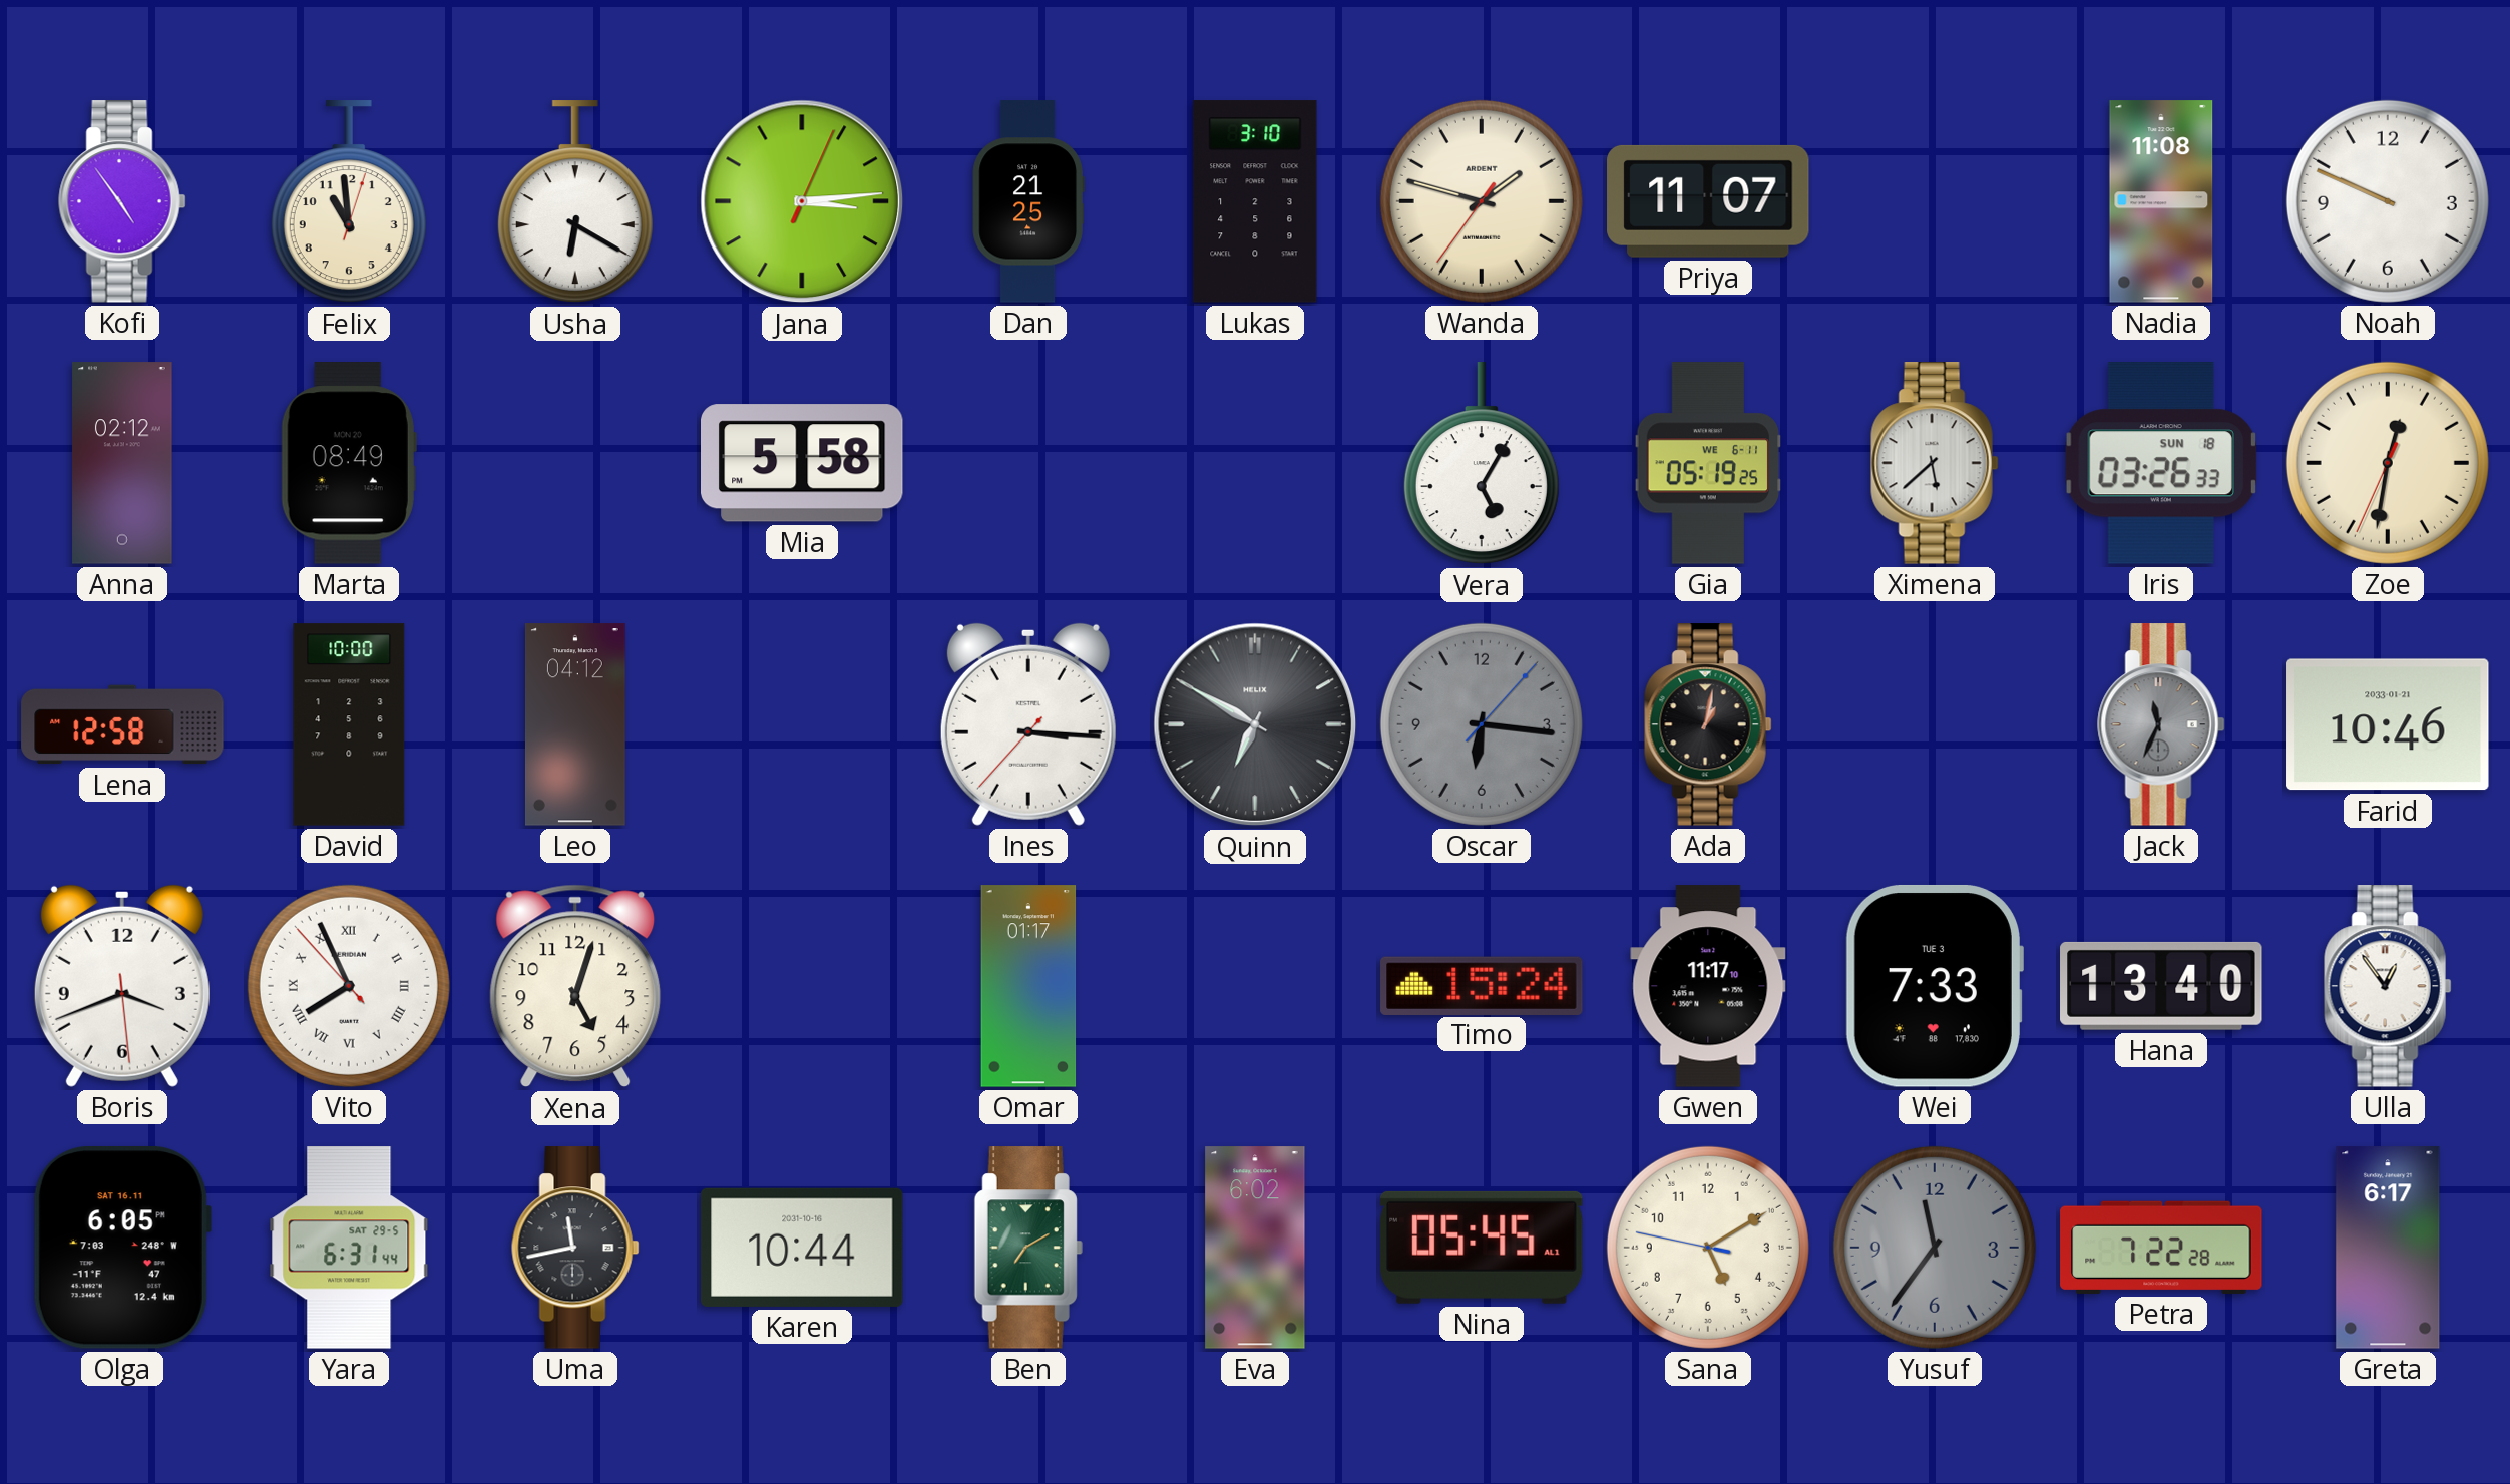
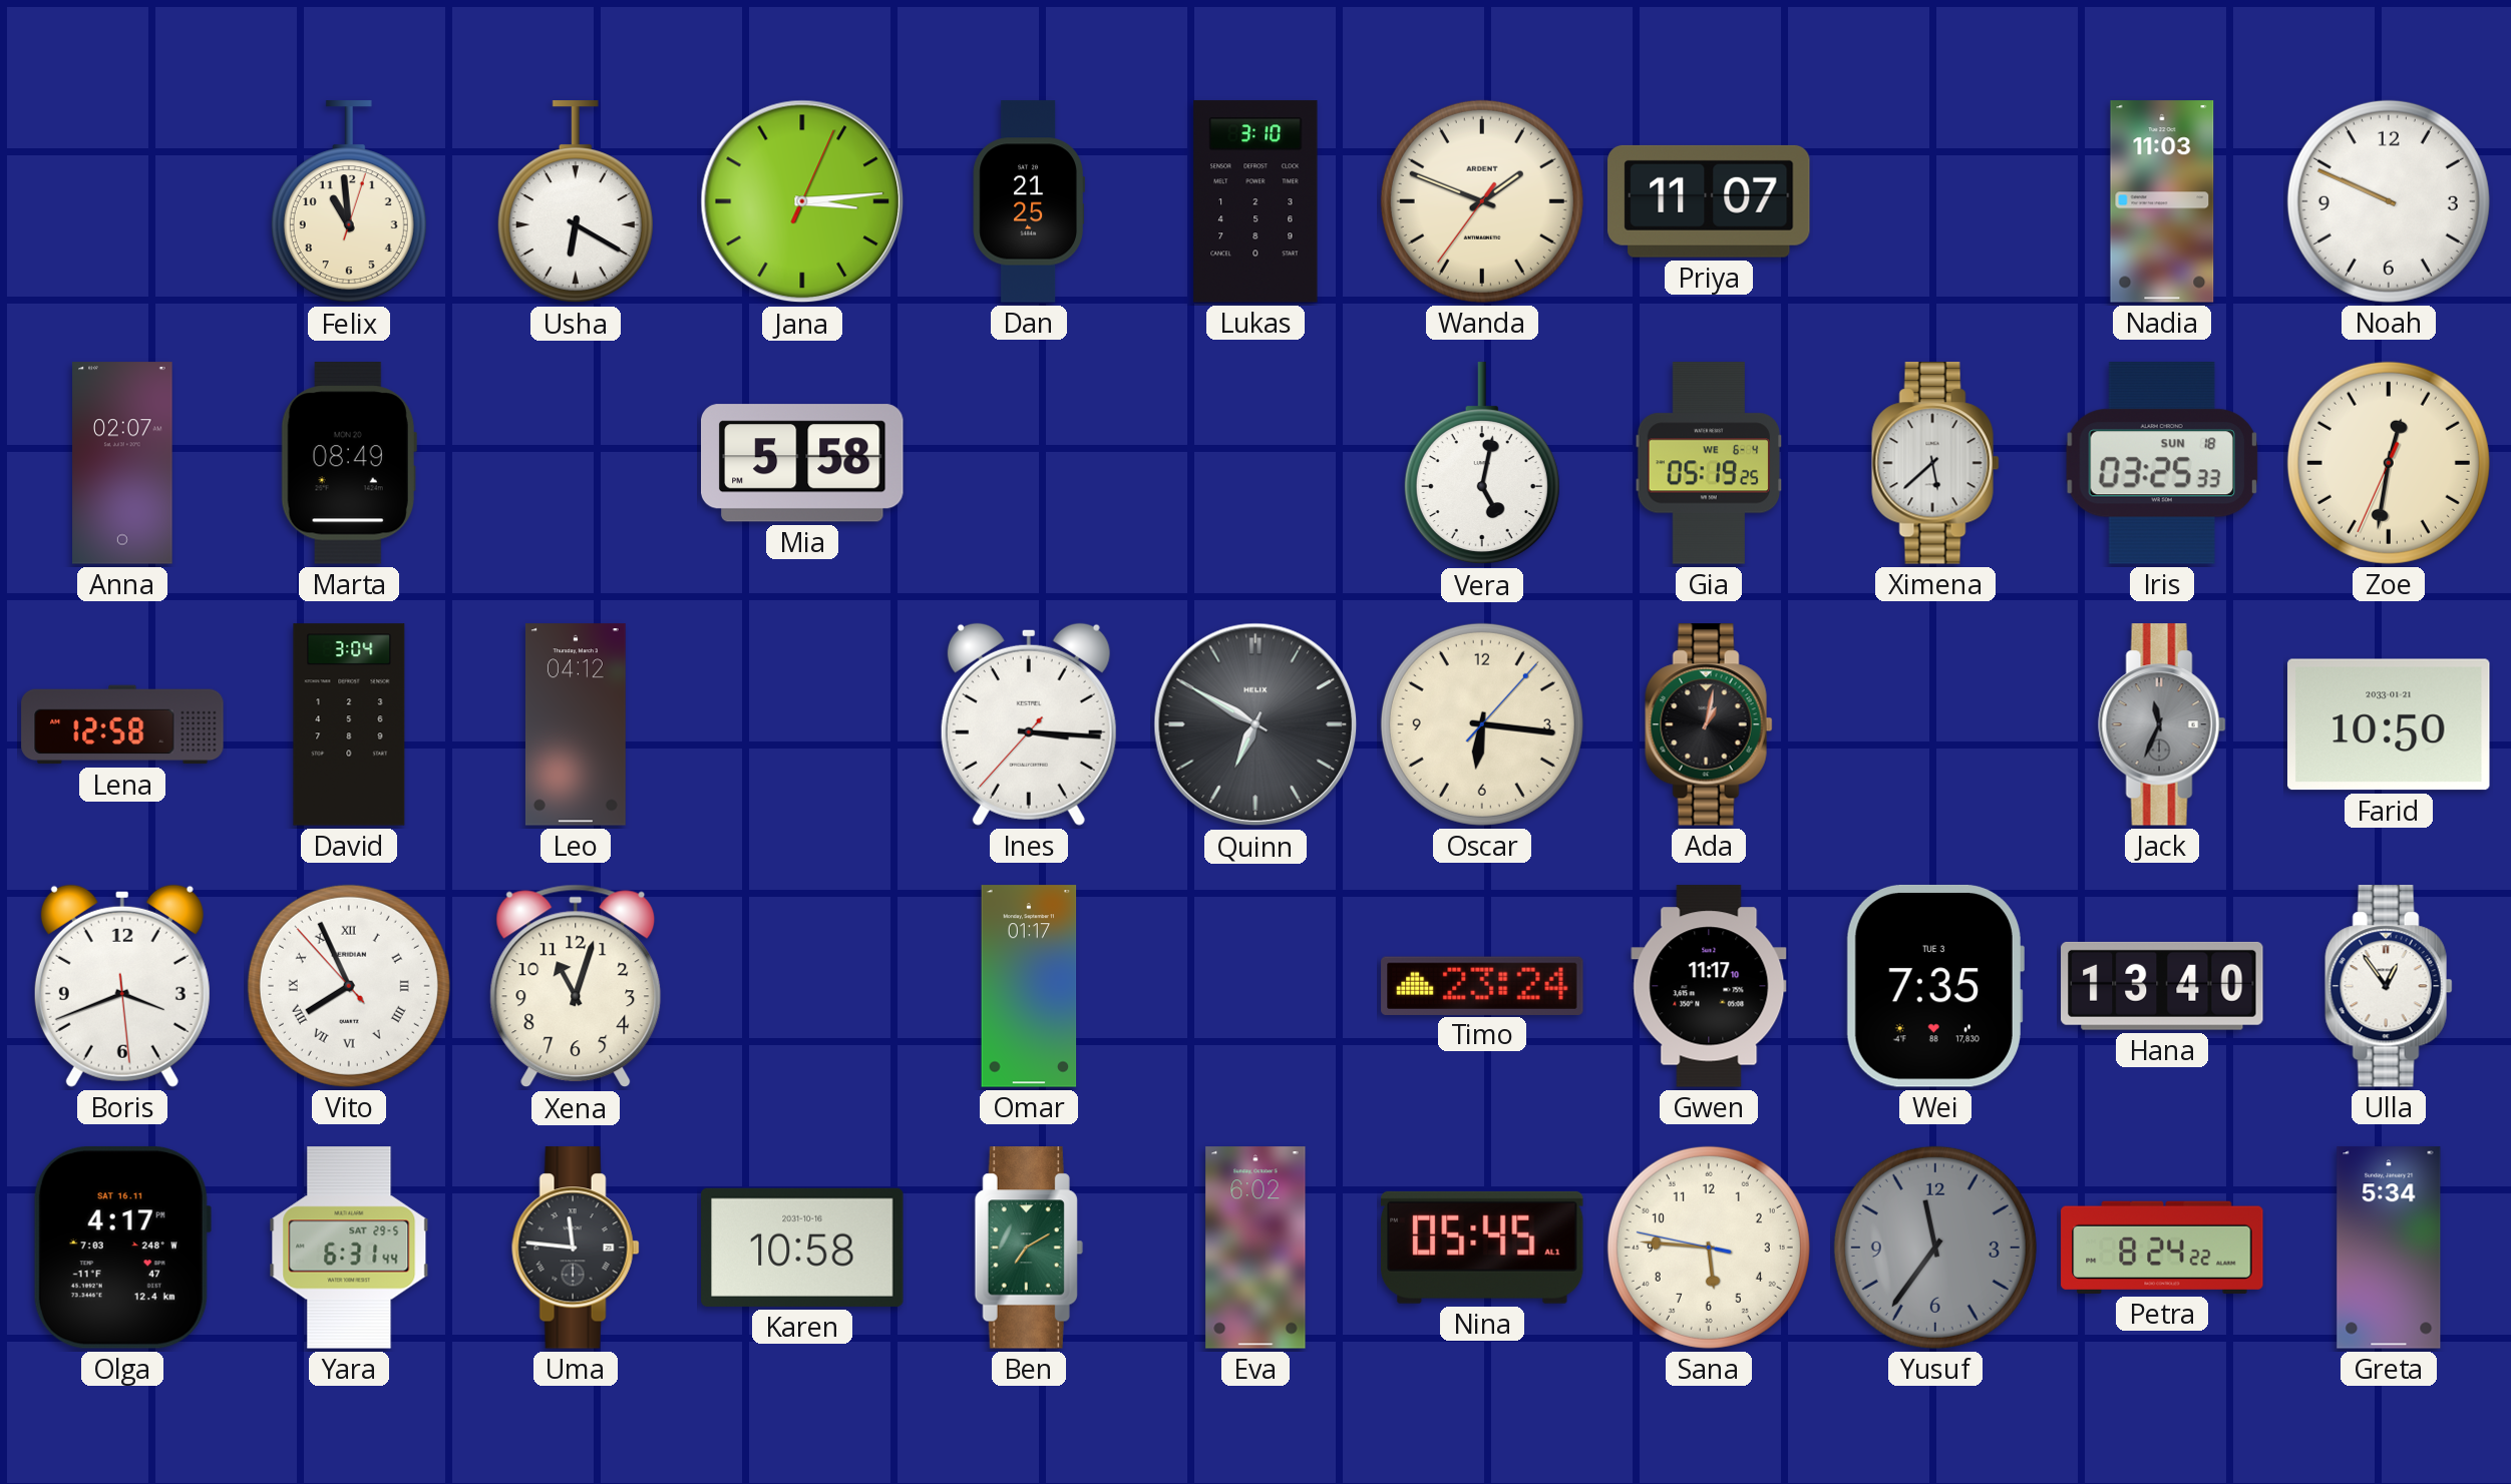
Kofi: 4:54 -> none
Wanda: 1:47 -> 1:48
Nadia: 11:08 -> 11:03
Anna: 02:12 -> 02:07
Vera: 5:05 -> 5:02
Gia date: WE 6-11 -> WE 6-4
Iris: 03:26 -> 03:25
David: 10:00 -> 3:04
Oscar dial: grey -> cream
Farid: 10:46 -> 10:50
Xena: 5:03 -> 11:03
Timo: 15:24 -> 23:24
Wei: 7:33 -> 7:35
Olga: 6:05 -> 4:17
Uma: 11:43 -> 11:46
Karen: 10:44 -> 10:58
Sana: 5:09 -> 5:45
Petra: 7:22 -> 8:24
Greta: 6:17 -> 5:34
